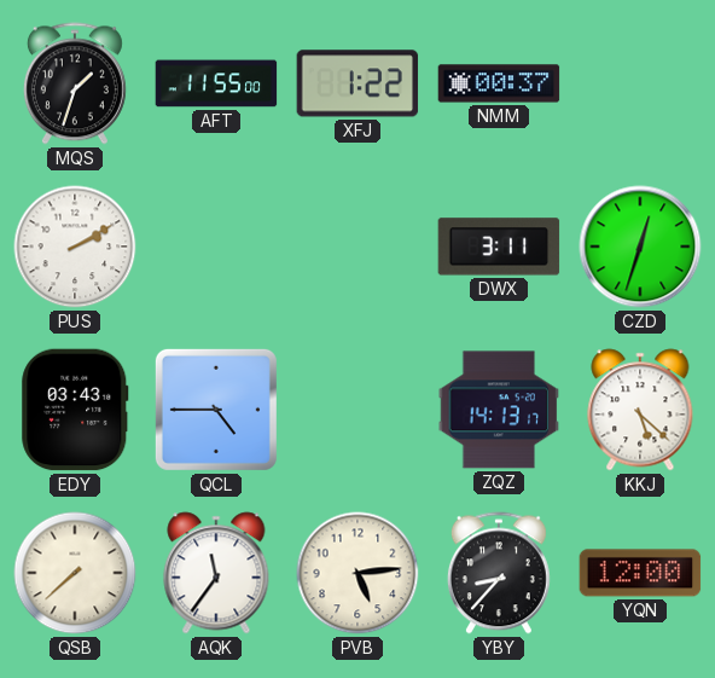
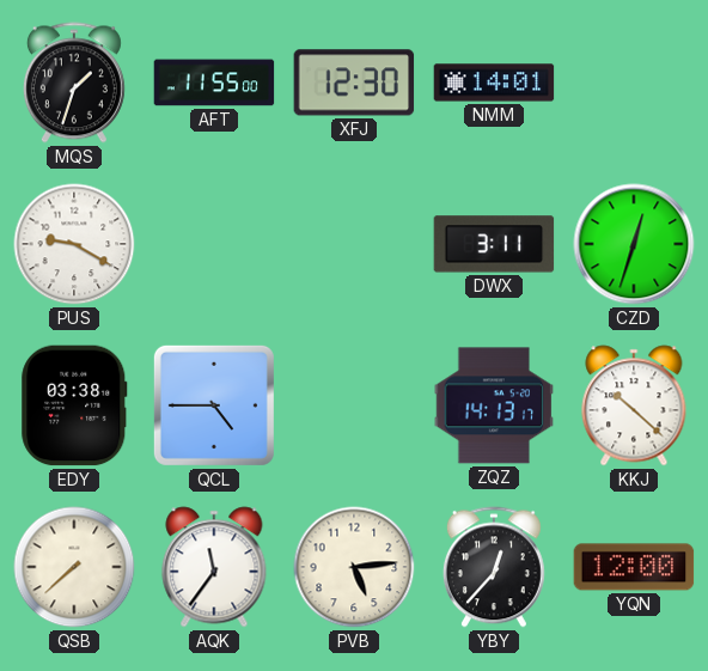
XFJ: 1:22 -> 12:30
NMM: 00:37 -> 14:01
PUS: 2:10 -> 9:20
EDY: 03:43 -> 03:38
KKJ: 5:22 -> 10:22
YBY: 8:37 -> 12:37
